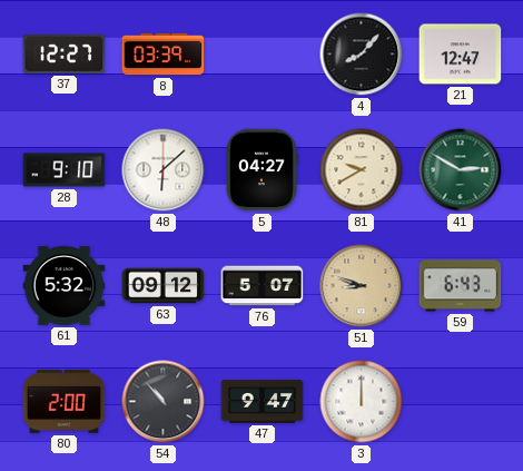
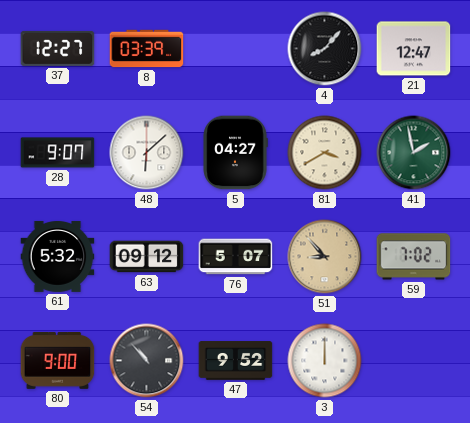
28: 9:10 -> 9:07
81: 9:40 -> 3:40
41: 2:50 -> 1:58
51: 8:48 -> 8:53
59: 6:43 -> 7:02
80: 2:00 -> 9:00
47: 9:47 -> 9:52
